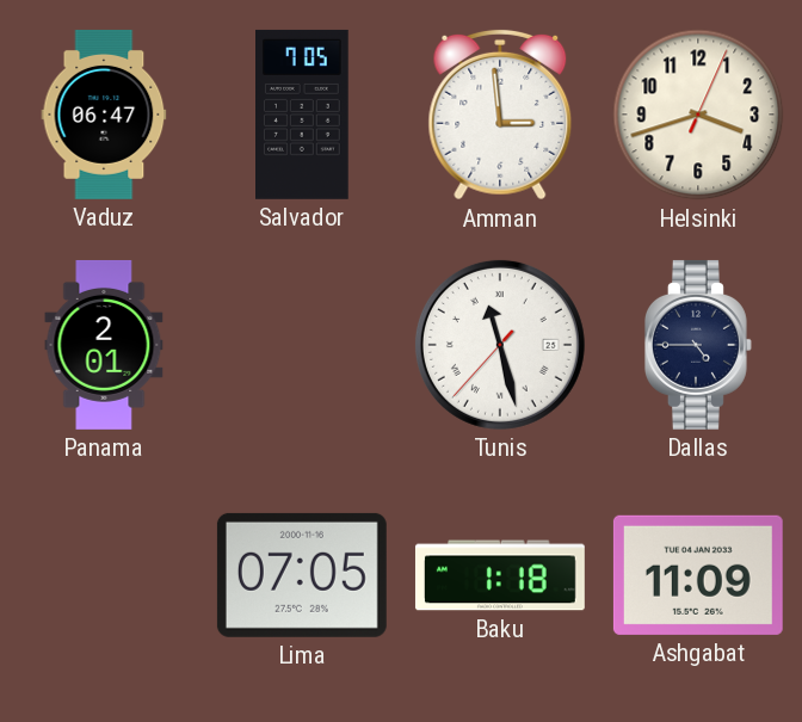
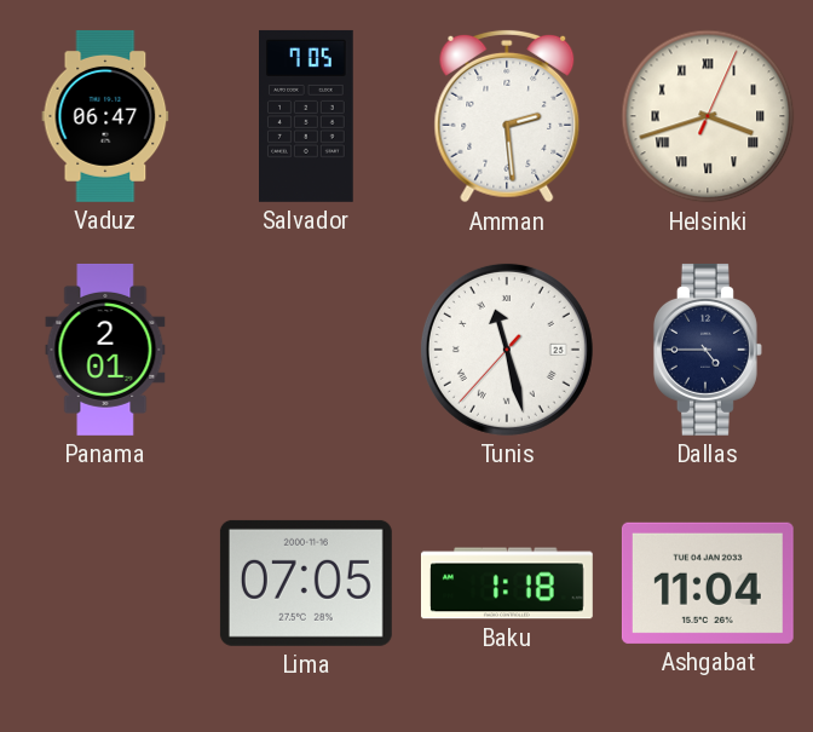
Amman: 2:59 -> 2:29
Helsinki numerals: Arabic -> Roman
Ashgabat: 11:09 -> 11:04
